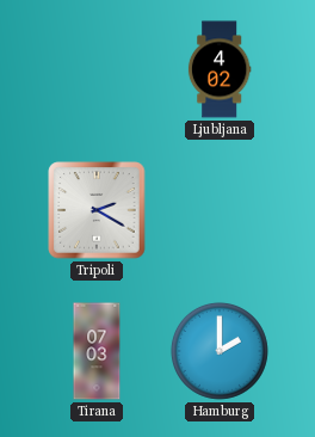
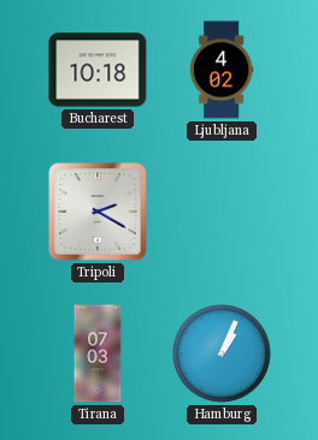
Bucharest: none -> 10:18
Hamburg: 2:00 -> 1:04
